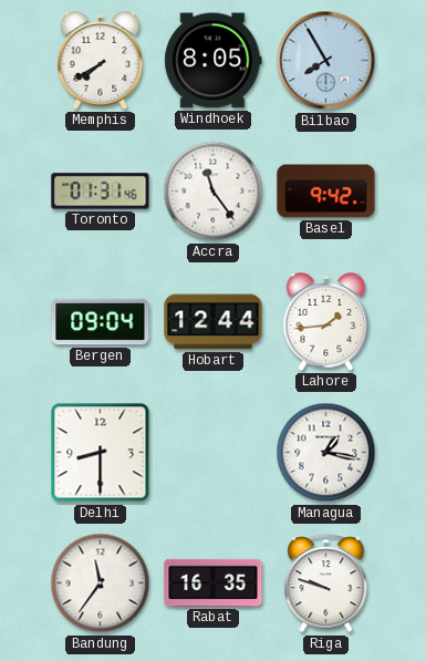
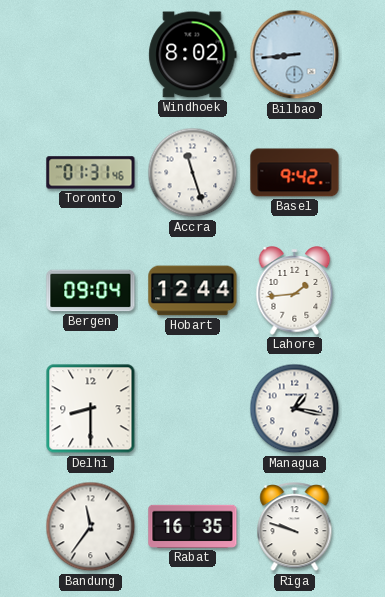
Memphis: 7:40 -> none
Windhoek: 8:05 -> 8:02
Bilbao: 7:55 -> 8:44
Accra: 11:24 -> 11:27
